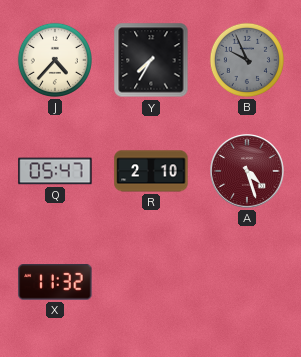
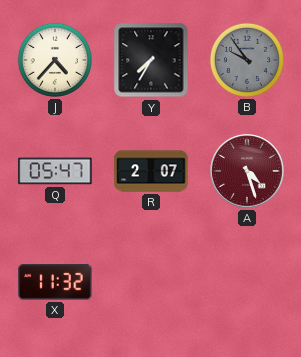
B: 9:56 -> 9:54
R: 2:10 -> 2:07
